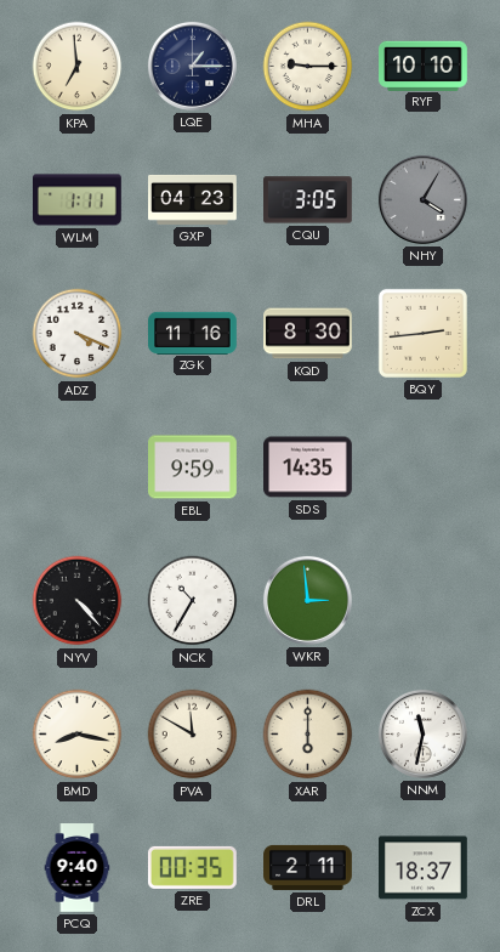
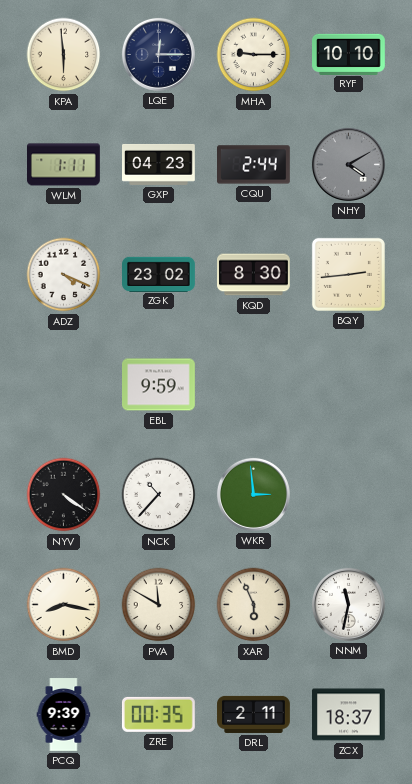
KPA: 6:59 -> 5:59
LQE: 1:15 -> 12:15
CQU: 3:05 -> 2:44
NHY: 4:05 -> 4:10
ZGK: 11:16 -> 23:02
SDS: 14:35 -> none
NYV: 4:23 -> 4:21
NCK: 10:35 -> 10:37
XAR: 6:00 -> 5:56
PCQ: 9:40 -> 9:39
